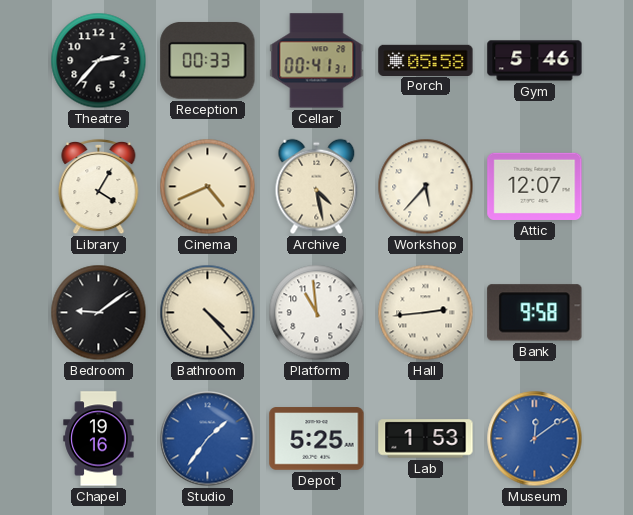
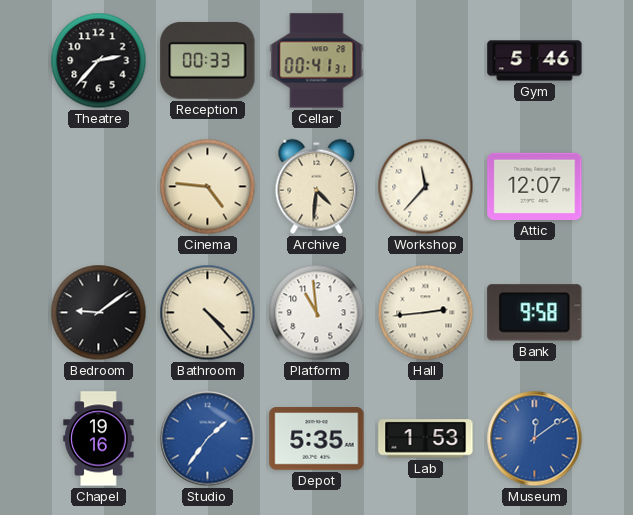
Porch: 05:58 -> none
Library: 4:05 -> none
Cinema: 4:41 -> 4:46
Archive: 4:28 -> 4:31
Workshop: 5:37 -> 11:37
Depot: 5:25 -> 5:35
